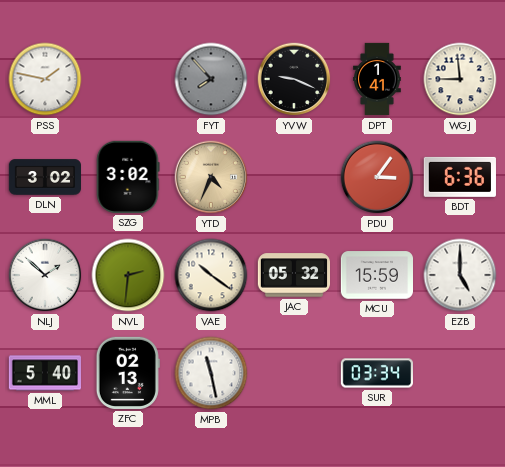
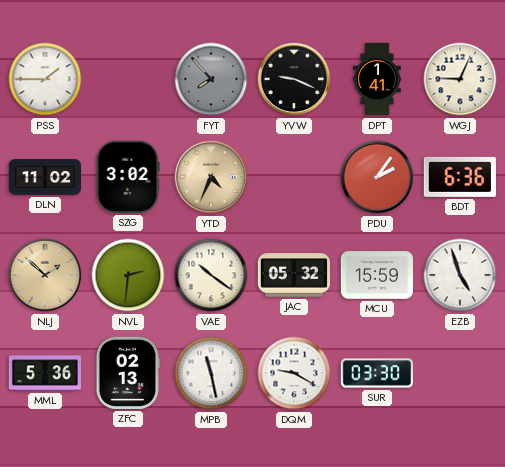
PSS: 1:47 -> 1:45
WGJ: 8:59 -> 9:04
DLN: 3:02 -> 11:02
PDU: 3:06 -> 2:06
NLJ dial: white -> champagne
EZB: 5:00 -> 4:57
MML: 5:40 -> 5:36
DQM: none -> 9:20
SUR: 03:34 -> 03:30
